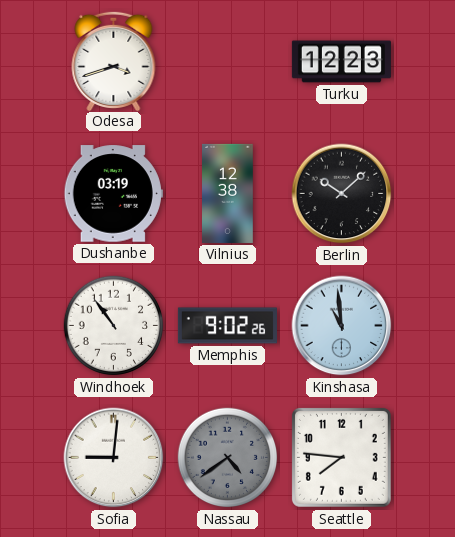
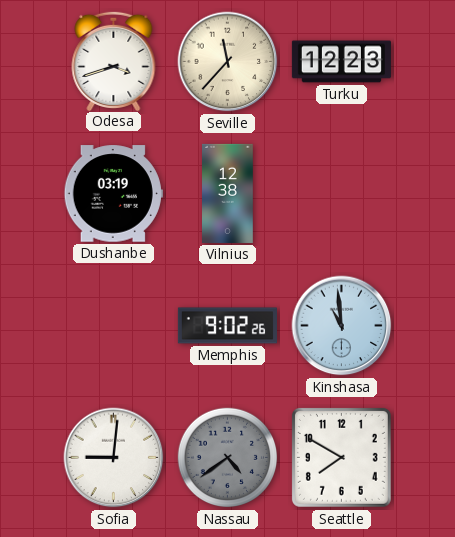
Seville: none -> 11:37
Berlin: 10:08 -> none
Windhoek: 10:54 -> none
Seattle: 7:46 -> 7:50
